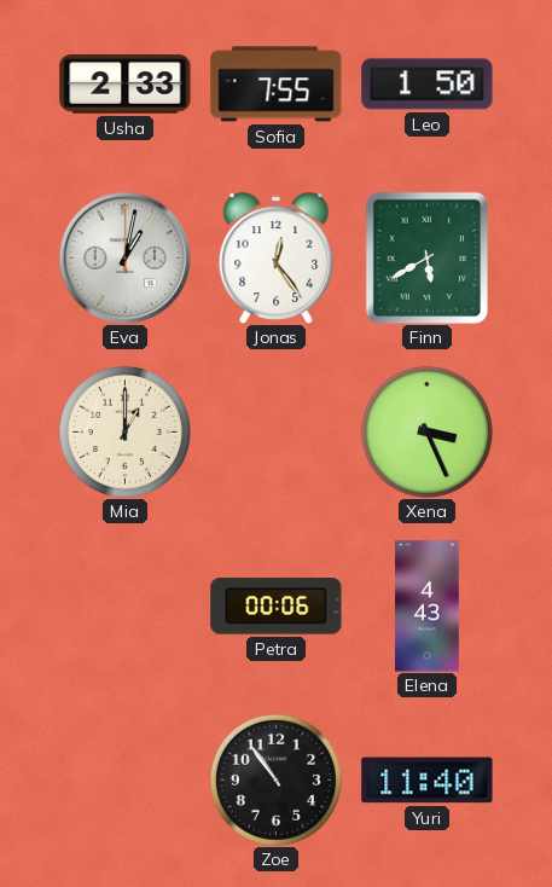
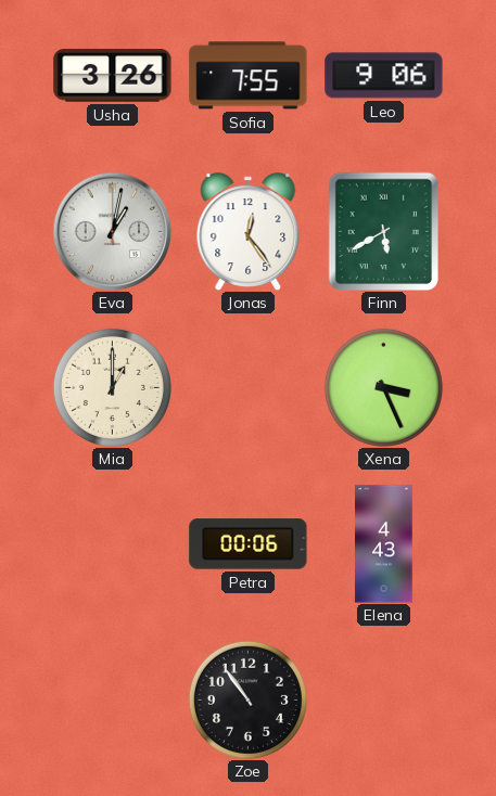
Usha: 2:33 -> 3:26
Leo: 1:50 -> 9:06
Yuri: 11:40 -> none
